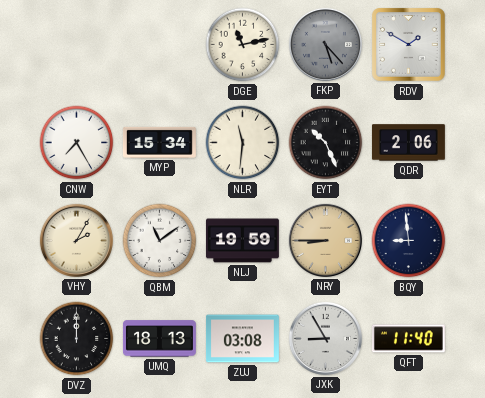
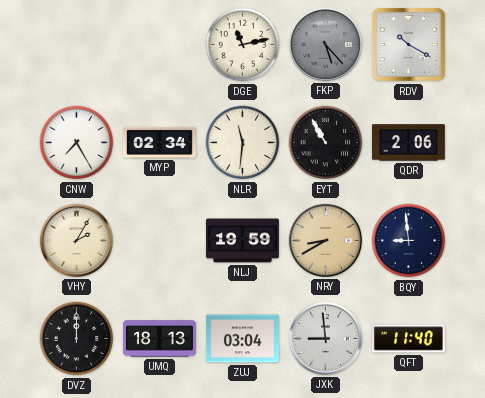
RDV: 1:50 -> 10:20
MYP: 15:34 -> 02:34
EYT: 10:26 -> 10:55
QBM: 11:09 -> none
NRY: 8:45 -> 8:40
ZUJ: 03:08 -> 03:04
JXK: 8:55 -> 8:59
